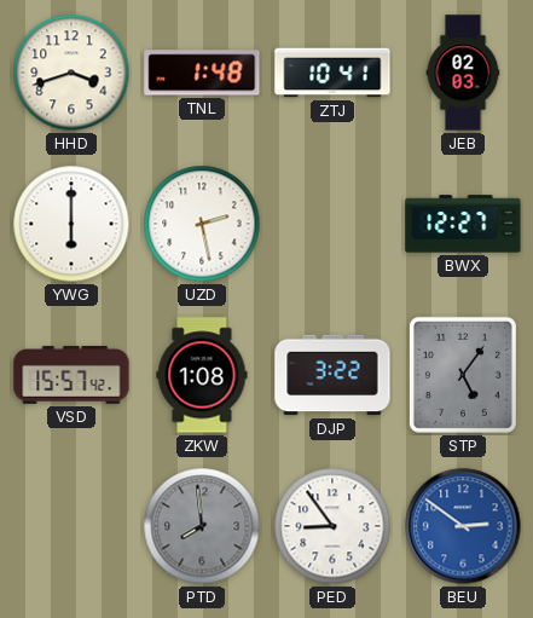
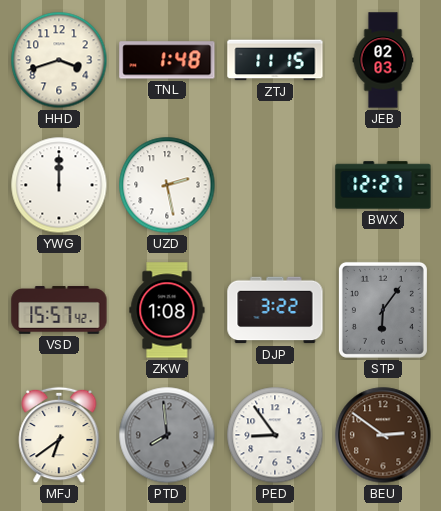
ZTJ: 10:41 -> 11:15
YWG: 6:00 -> 12:00
STP: 5:06 -> 6:06
MFJ: none -> 6:39
BEU dial: blue -> brown
